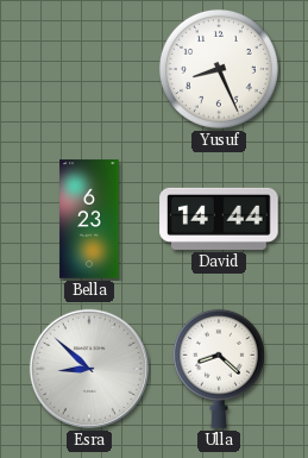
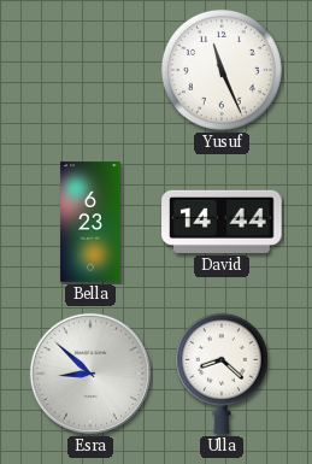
Yusuf: 8:26 -> 11:26
